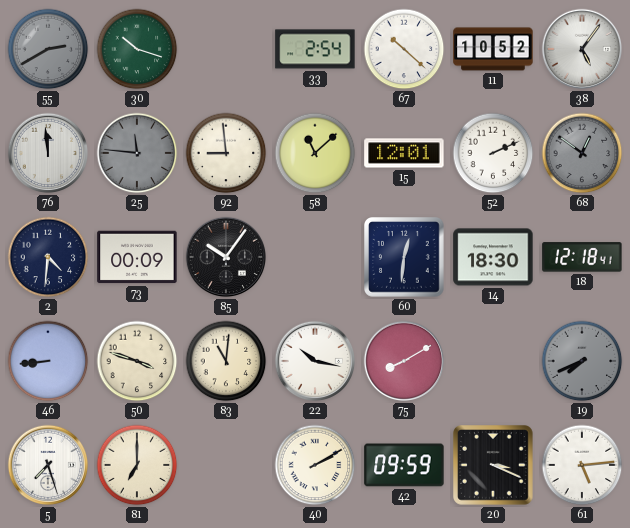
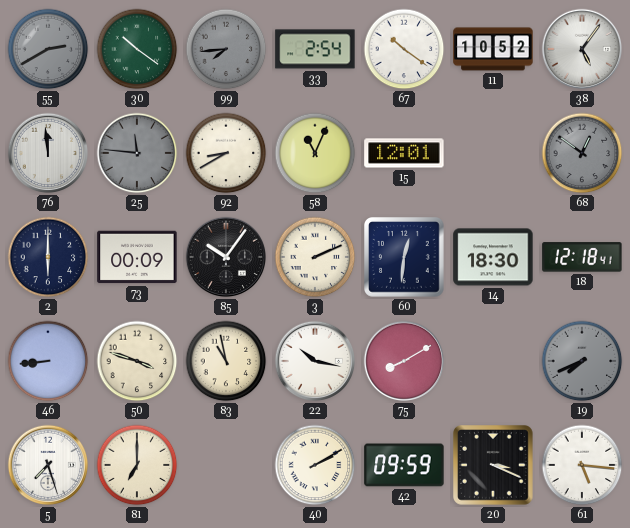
30: 10:18 -> 10:21
99: none -> 7:44
67: 10:22 -> 10:21
92: 8:59 -> 8:40
58: 11:08 -> 11:04
52: 2:11 -> none
2: 4:31 -> 6:00
3: none -> 2:11
83: 11:01 -> 10:58
61: 5:14 -> 5:16
